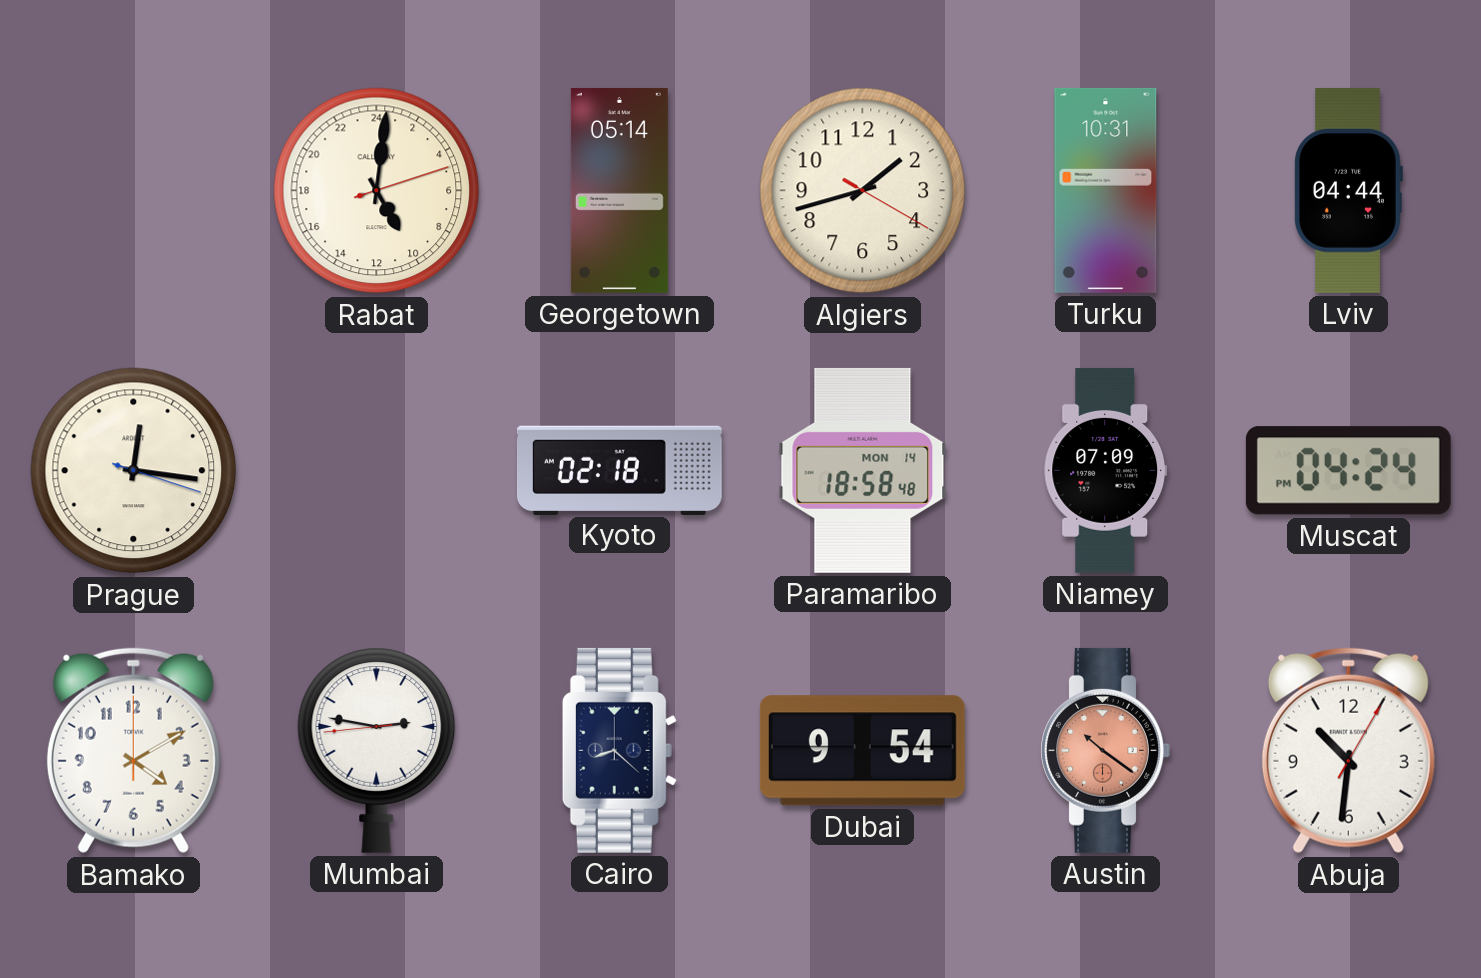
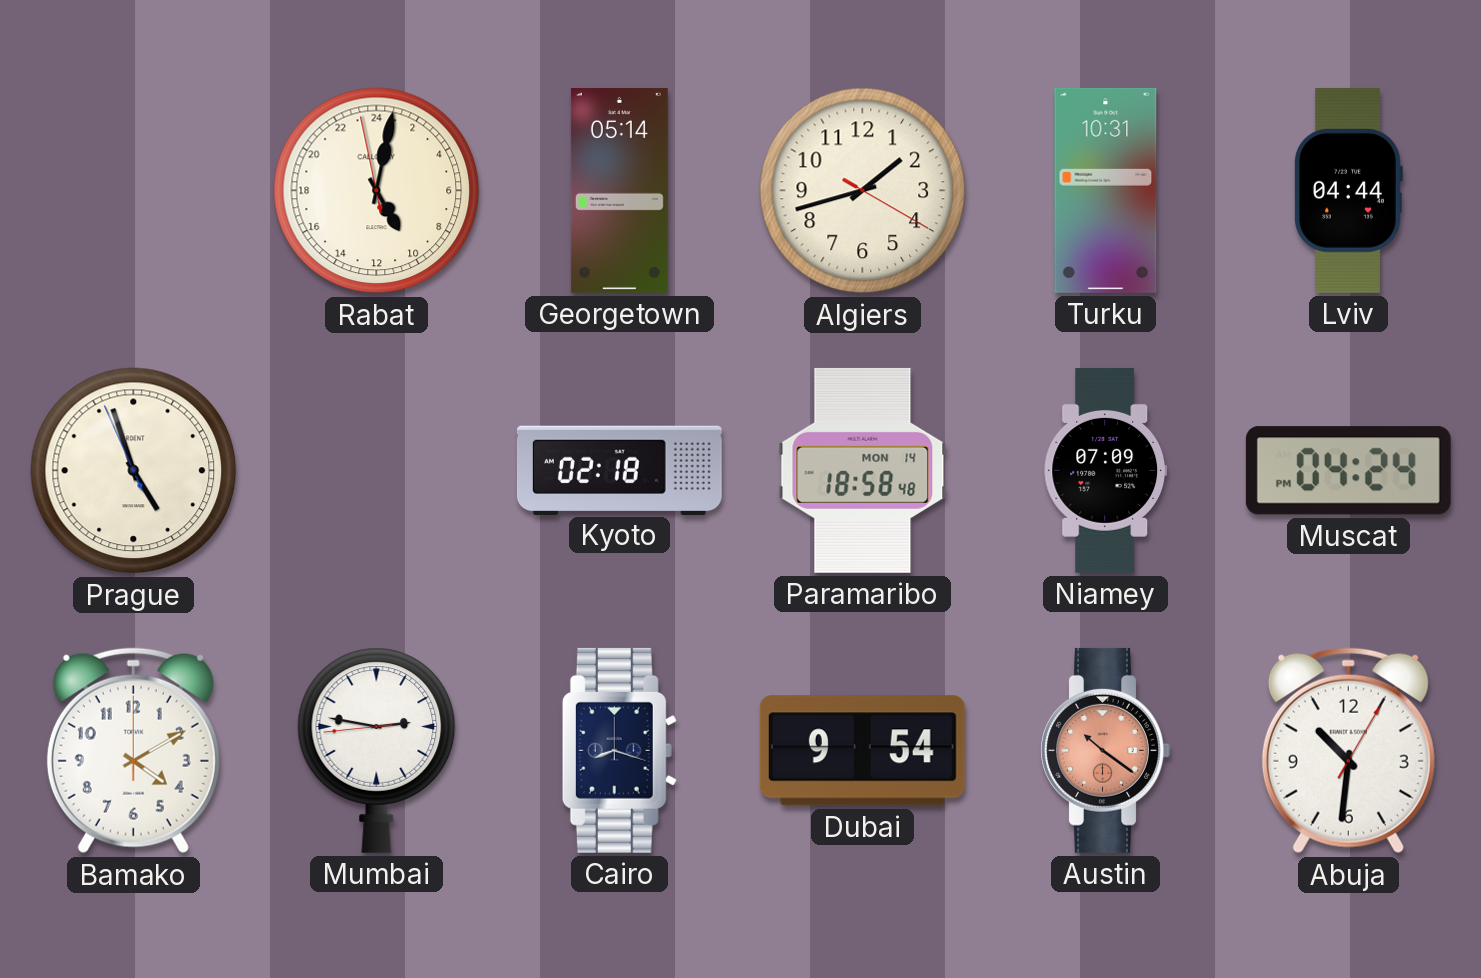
Rabat: 10:01:12 -> 10:01:58
Prague: 12:16 -> 4:56
Cairo: 8:22 -> 8:18
